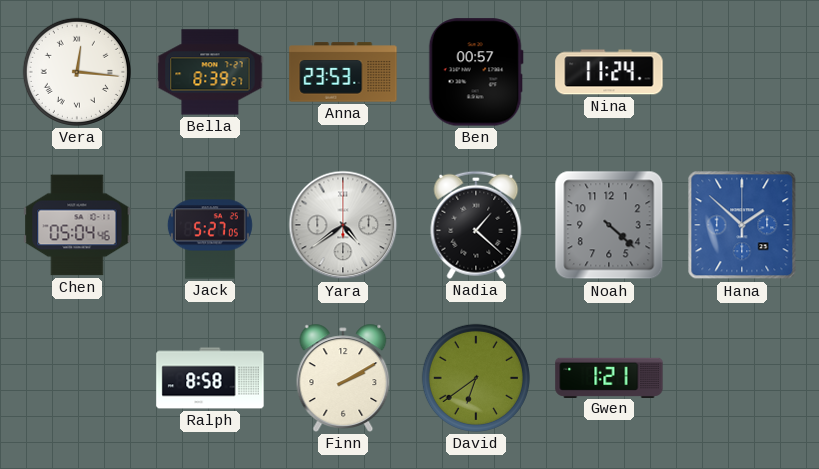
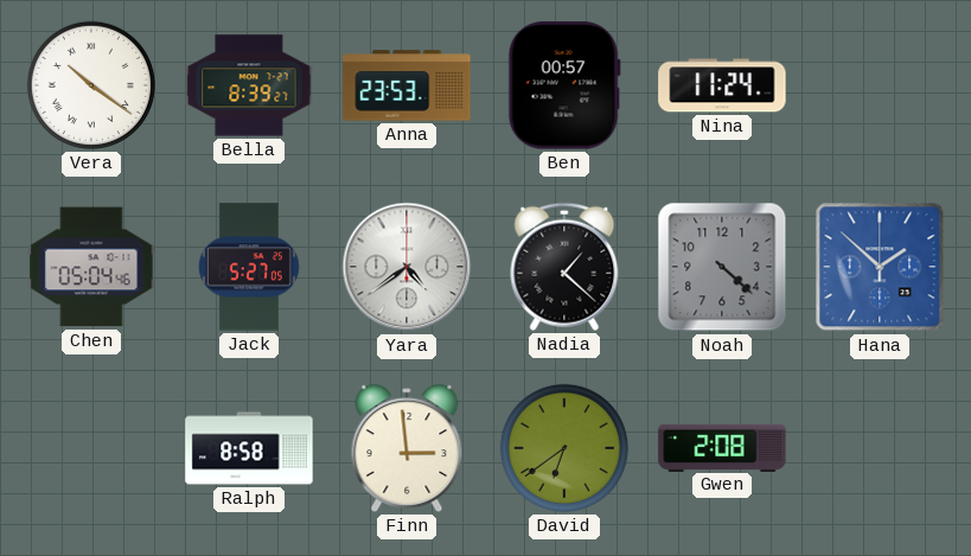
Vera: 12:16 -> 10:21
Finn: 2:10 -> 2:59
Gwen: 1:21 -> 2:08
